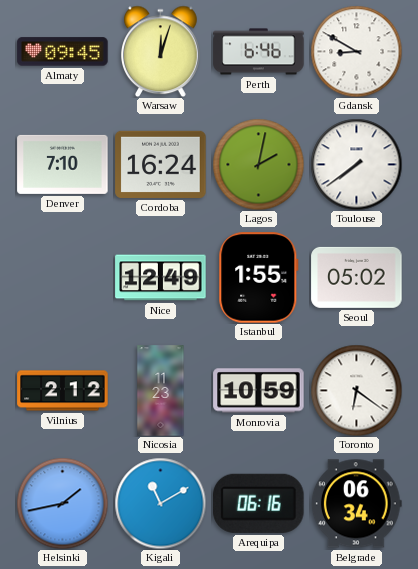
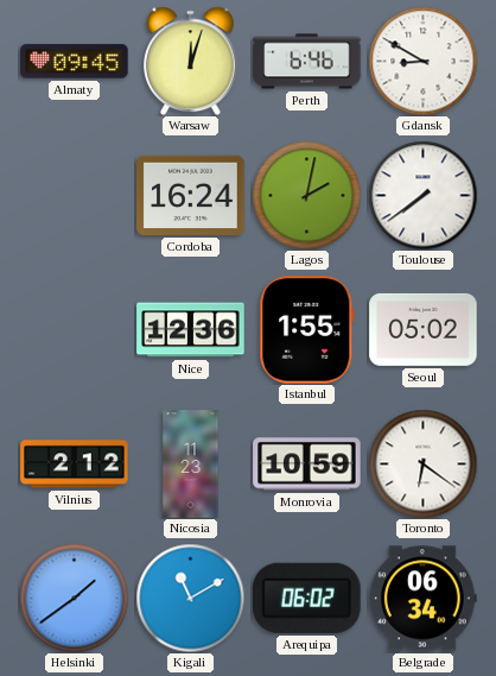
Denver: 7:10 -> none
Nice: 12:49 -> 12:36
Helsinki: 1:43 -> 1:39
Arequipa: 06:16 -> 06:02
